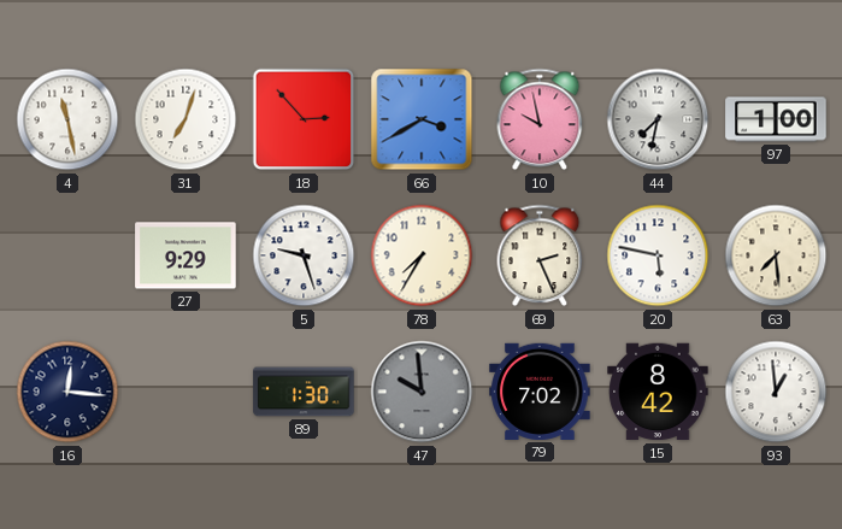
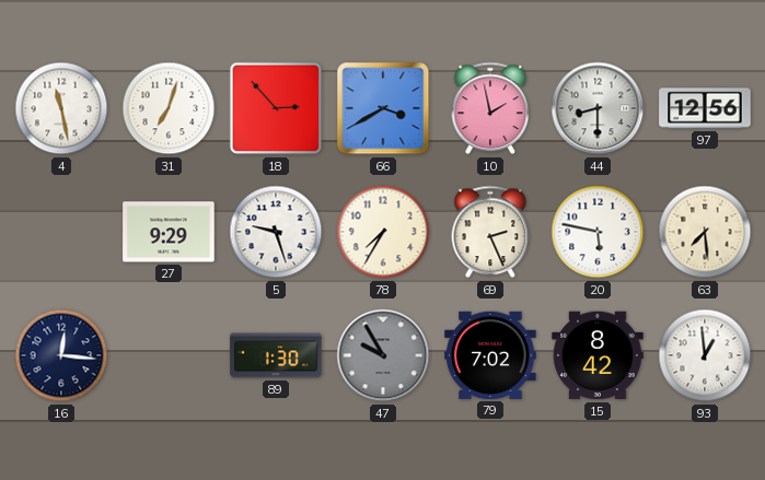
10: 9:58 -> 1:58
44: 7:32 -> 8:30
97: 1:00 -> 12:56
47: 9:59 -> 9:55
